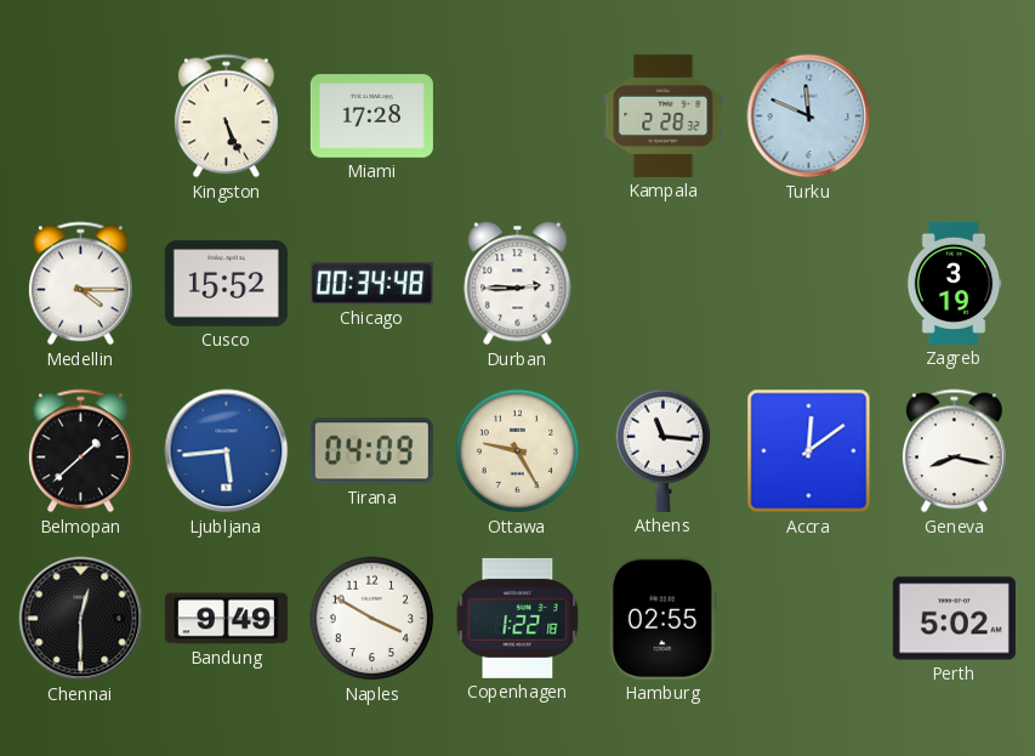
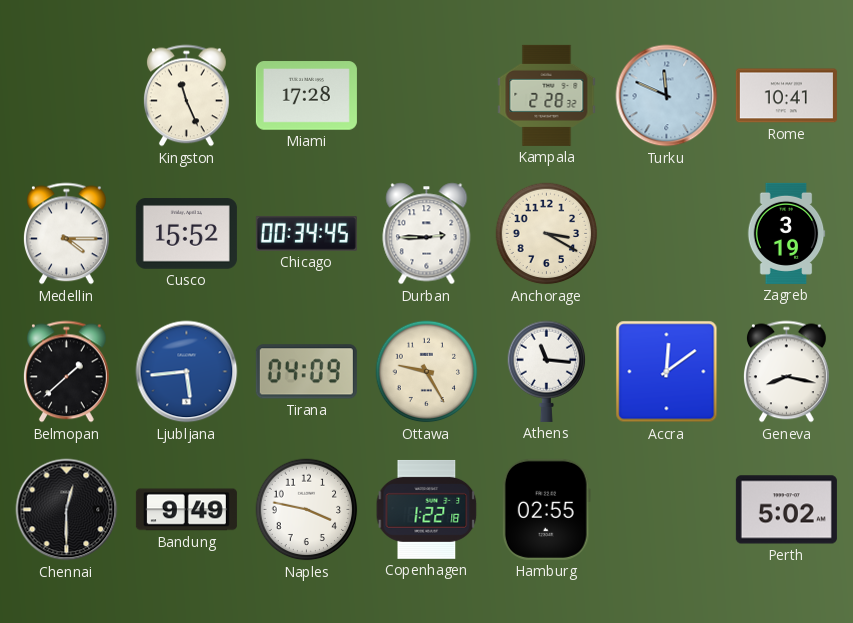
Kingston: 5:26 -> 11:26
Rome: none -> 10:41
Chicago: 00:34:48 -> 00:34:45
Anchorage: none -> 3:20
Naples: 3:50 -> 3:47
